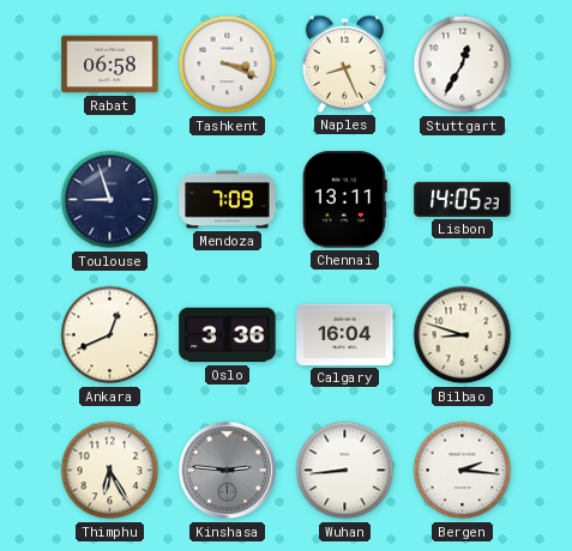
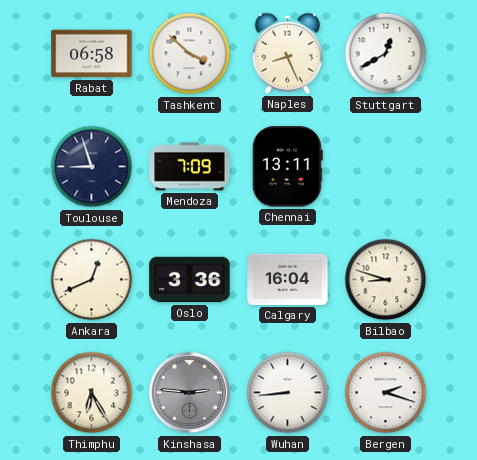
Tashkent: 3:19 -> 3:52
Stuttgart: 12:35 -> 12:40
Lisbon: 14:05 -> none
Bergen: 2:16 -> 2:18
